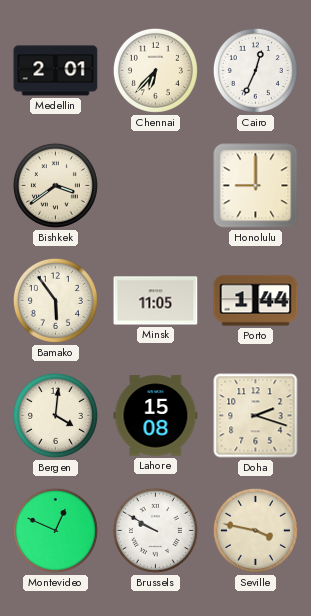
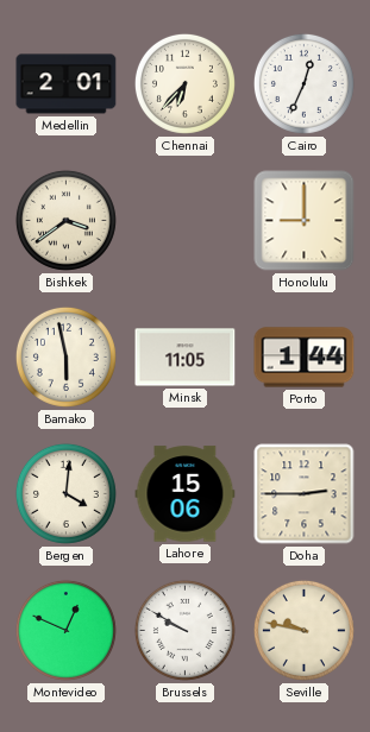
Bamako: 5:54 -> 5:58
Lahore: 15:08 -> 15:06
Doha: 2:18 -> 2:45
Seville: 3:47 -> 9:47
